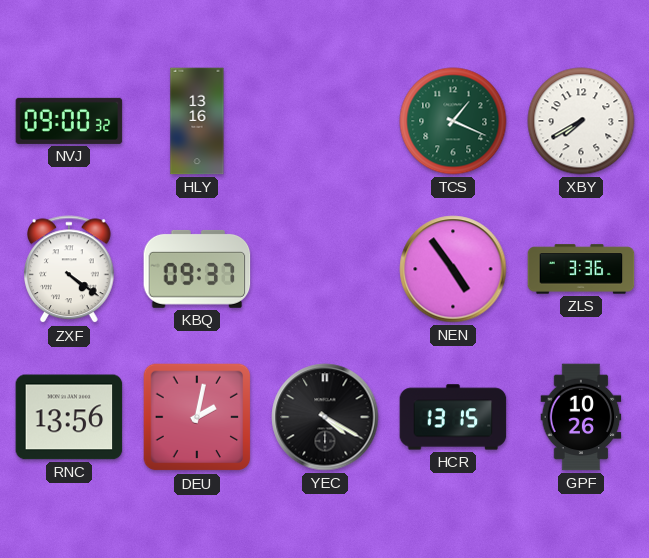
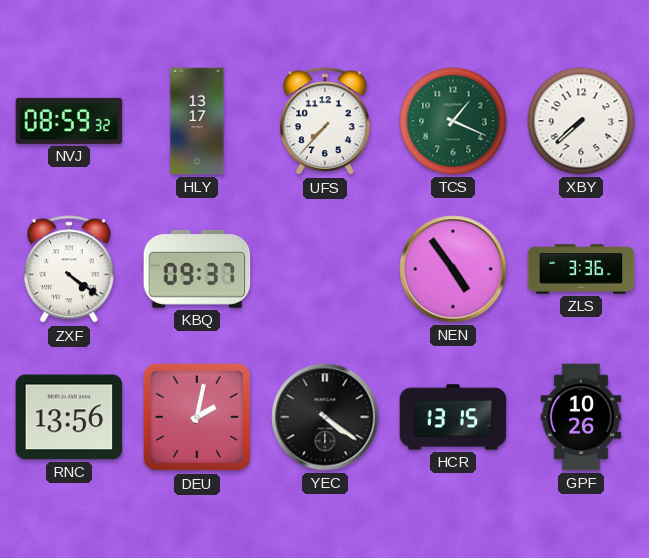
NVJ: 09:00 -> 08:59
HLY: 13:16 -> 13:17
UFS: none -> 7:37
XBY: 7:40 -> 7:38
YEC: 4:20 -> 4:21
